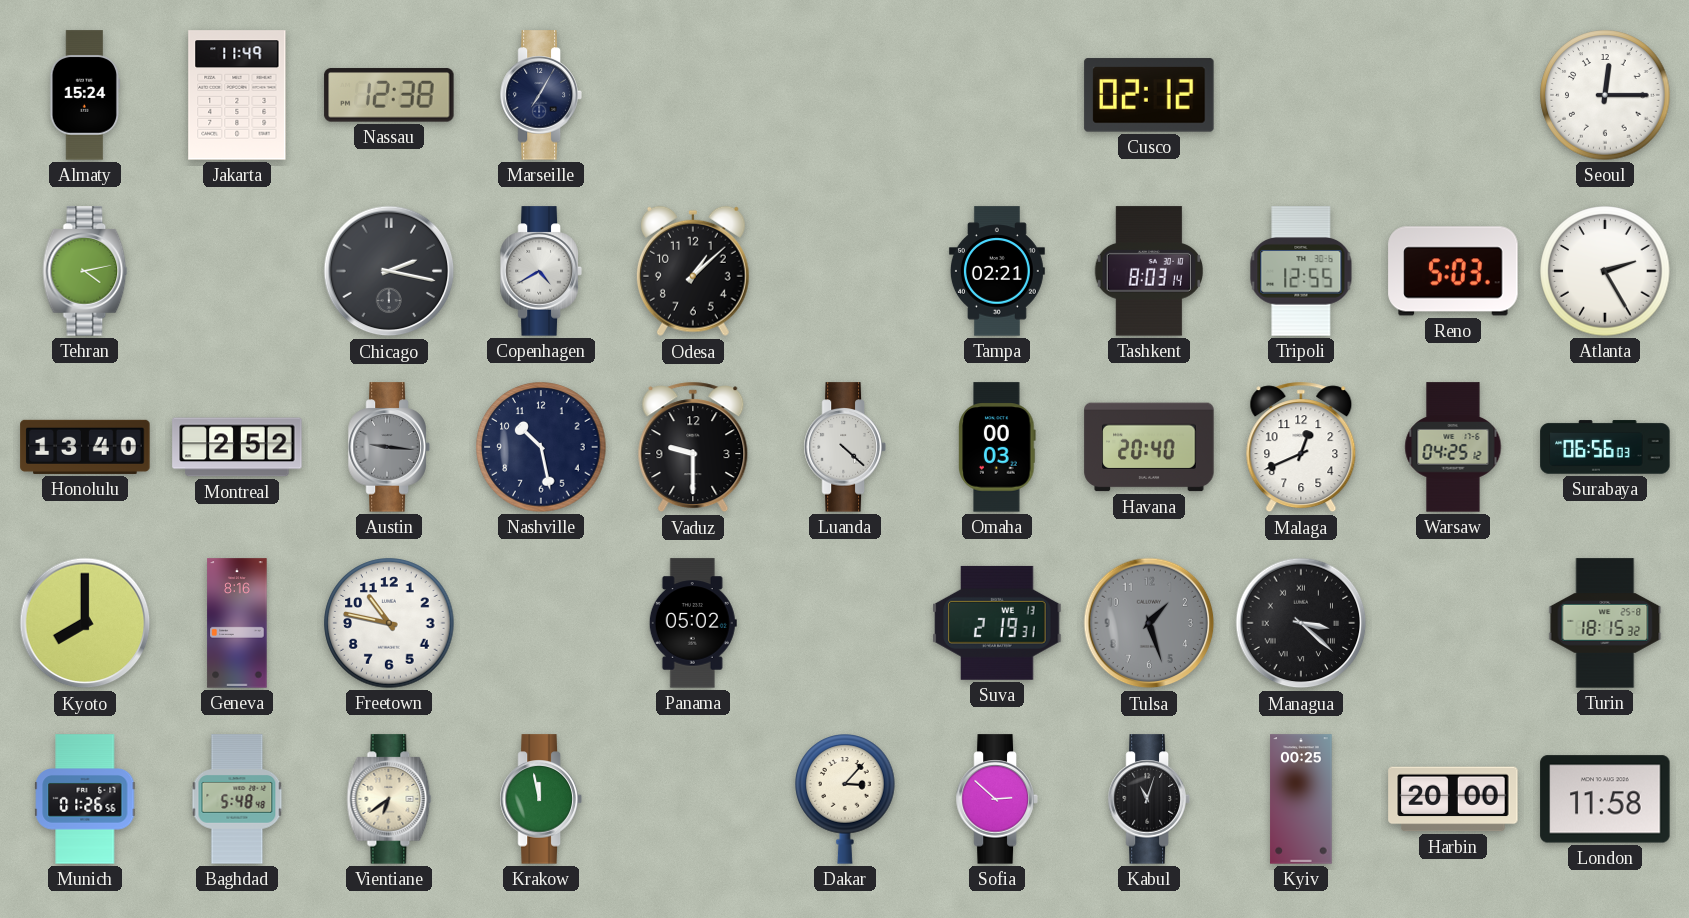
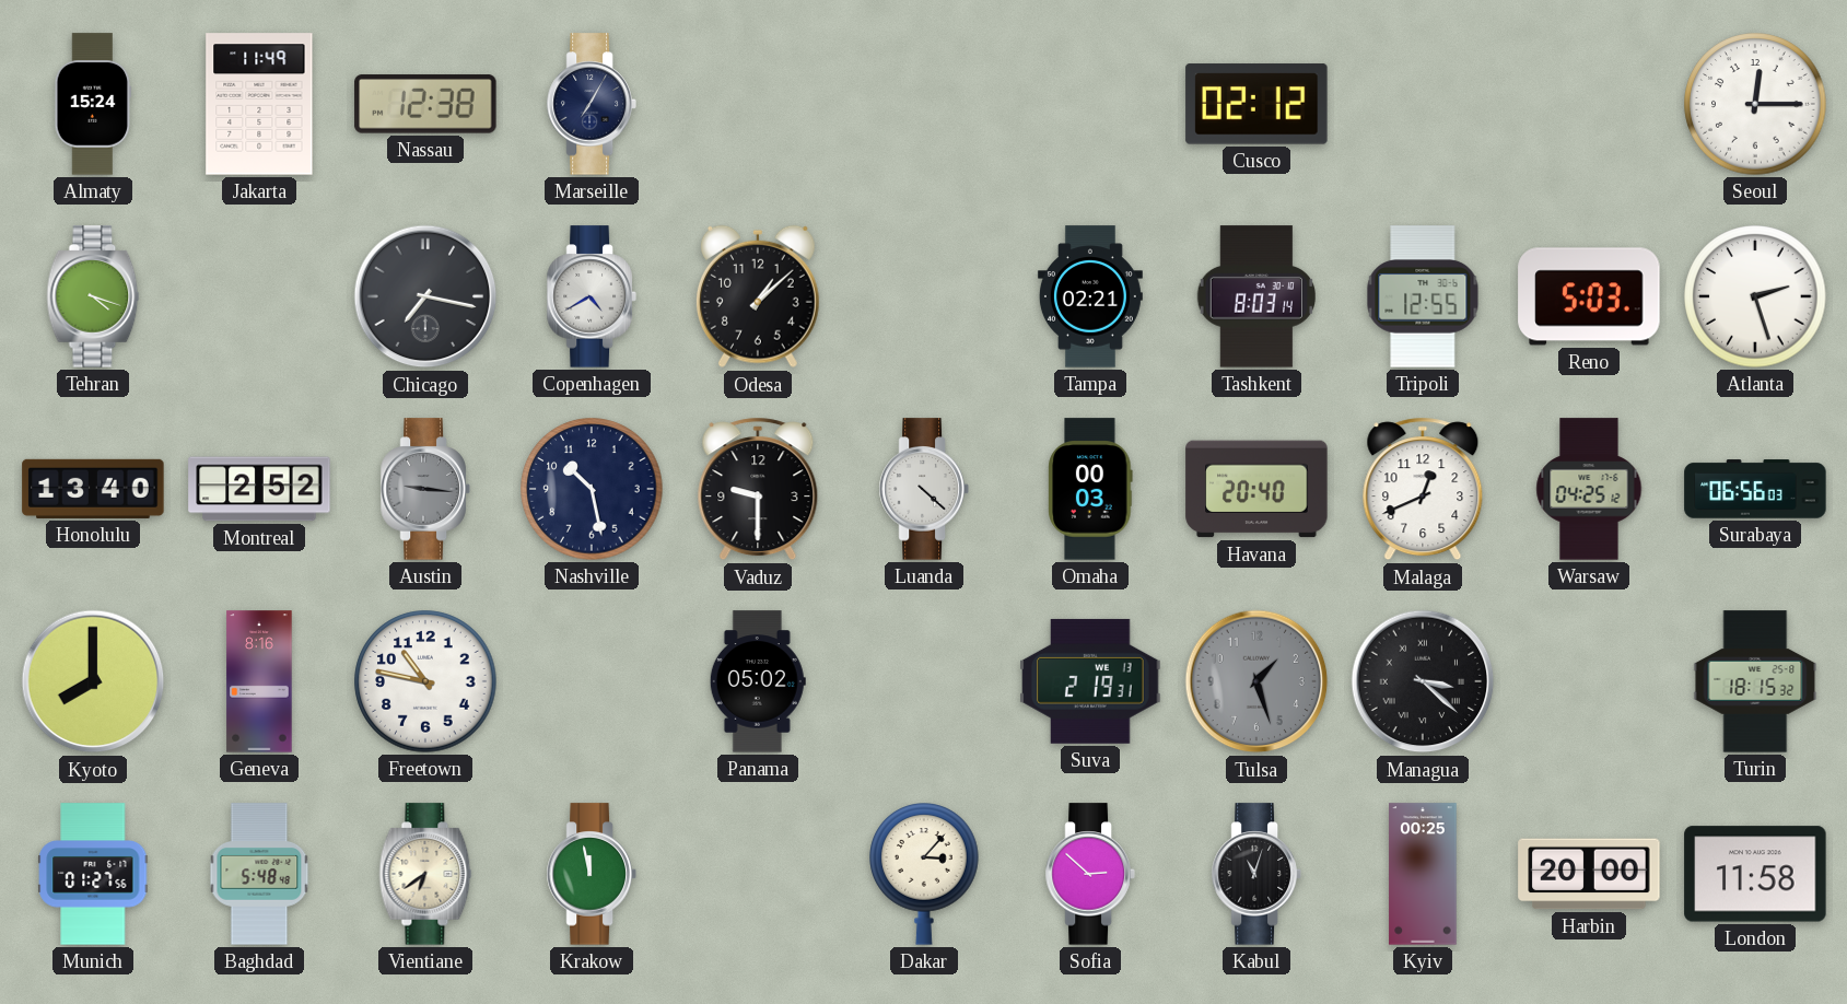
Tehran: 4:13 -> 4:18
Chicago: 2:17 -> 7:17
Atlanta: 2:25 -> 2:27
Munich: 01:26 -> 01:27
